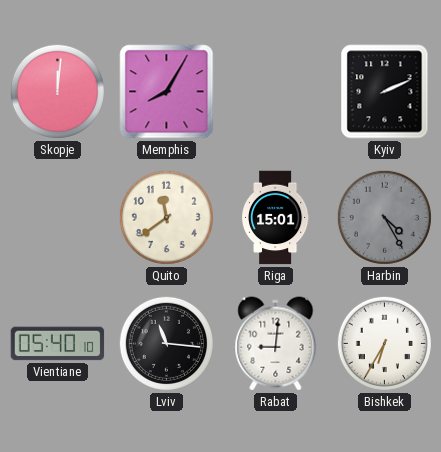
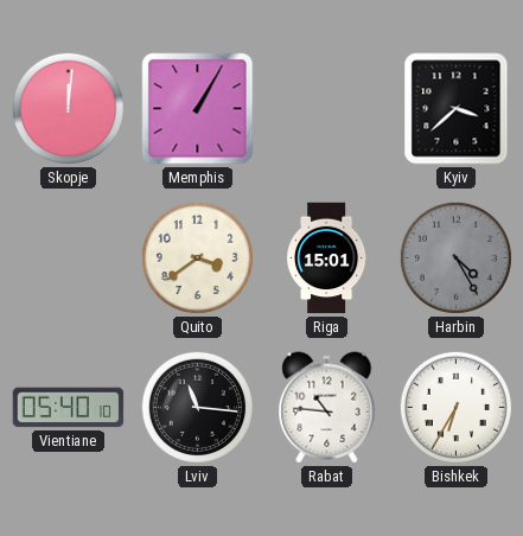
Memphis: 8:05 -> 1:05
Kyiv: 2:11 -> 3:38
Quito: 11:39 -> 3:39
Rabat: 9:01 -> 10:46
